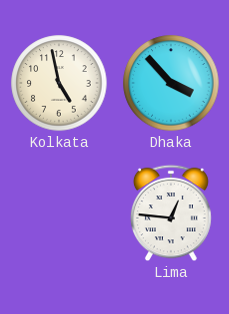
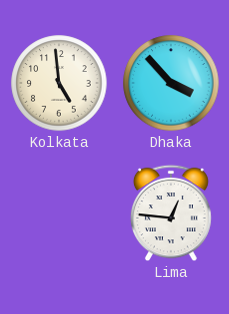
Kolkata: 4:58 -> 4:59
